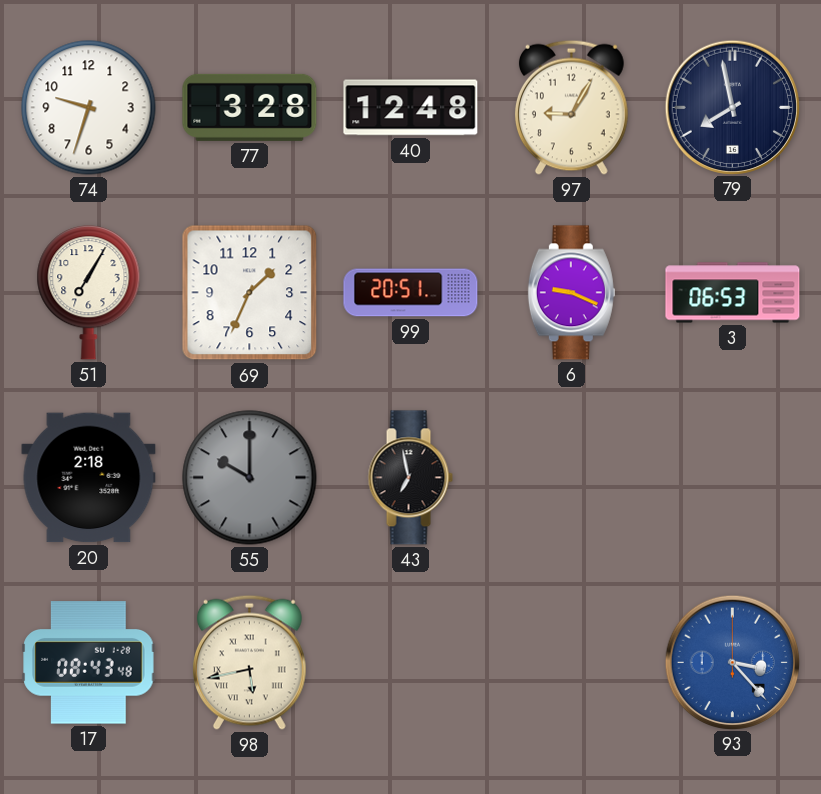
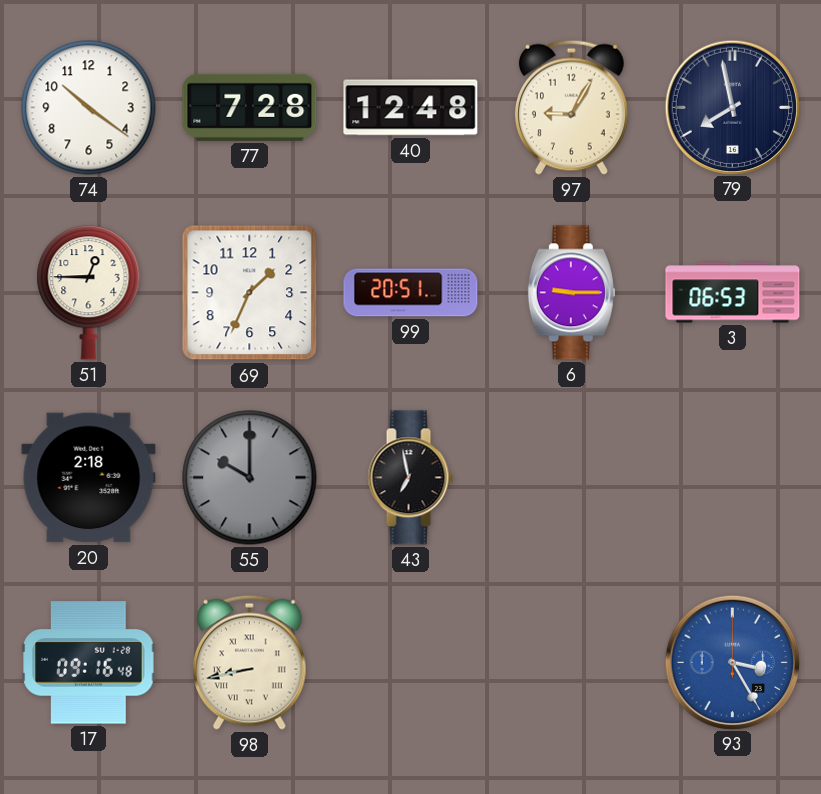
74: 9:33 -> 10:21
77: 3:28 -> 7:28
51: 7:05 -> 12:45
6: 9:19 -> 9:15
17: 08:43 -> 09:16
98: 5:43 -> 8:43
93: 3:23 -> 3:25
